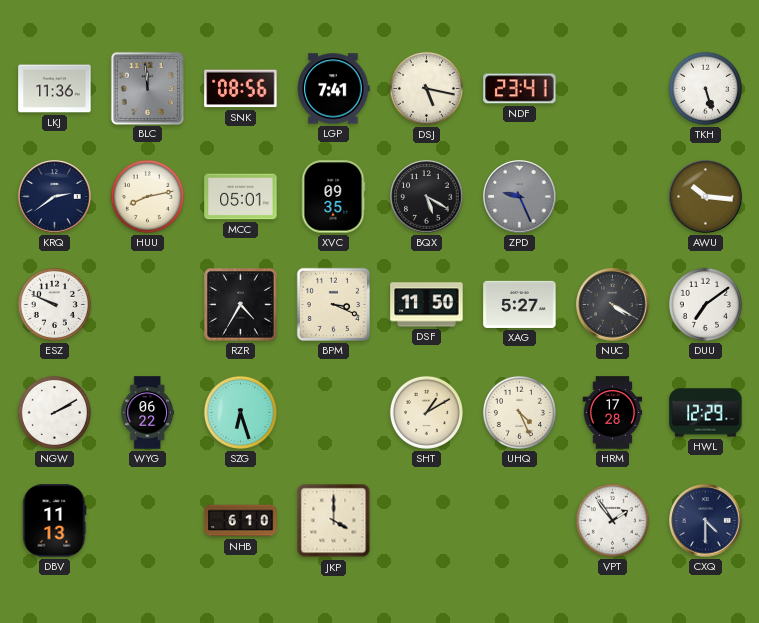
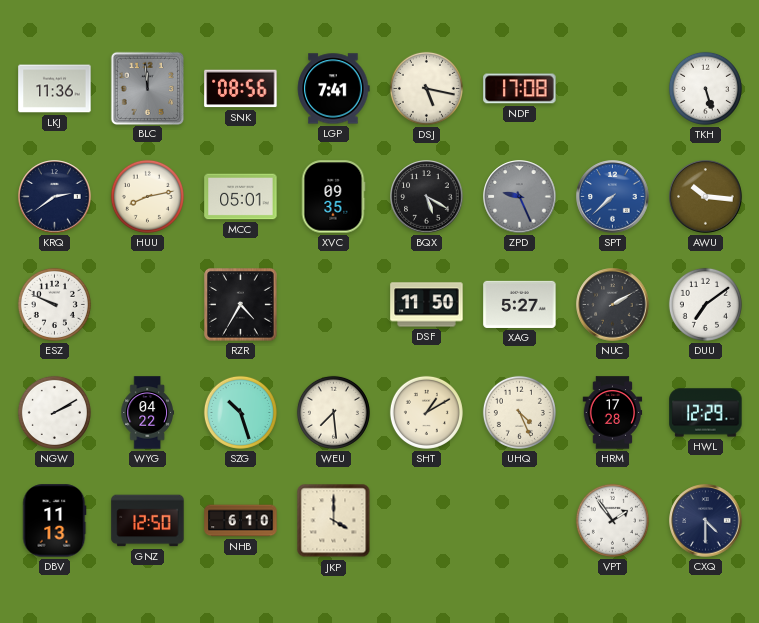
NDF: 23:41 -> 17:08
SPT: none -> 7:38
BPM: 3:19 -> none
NUC: 4:20 -> 2:10
WYG: 06:22 -> 04:22
SZG: 6:27 -> 10:27
WEU: none -> 7:29
GNZ: none -> 12:50
